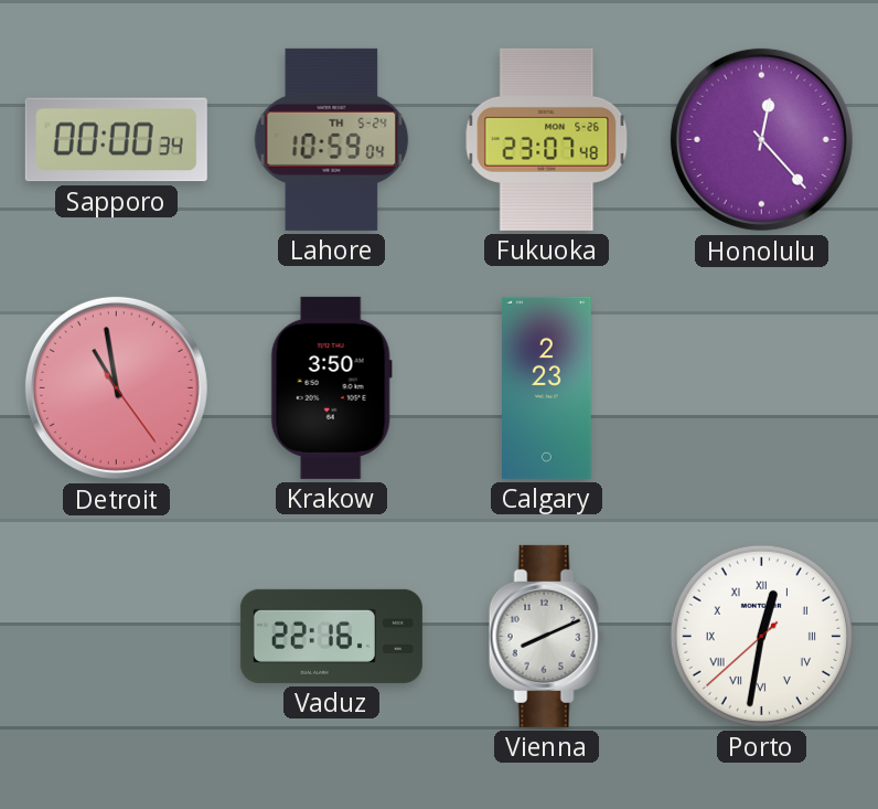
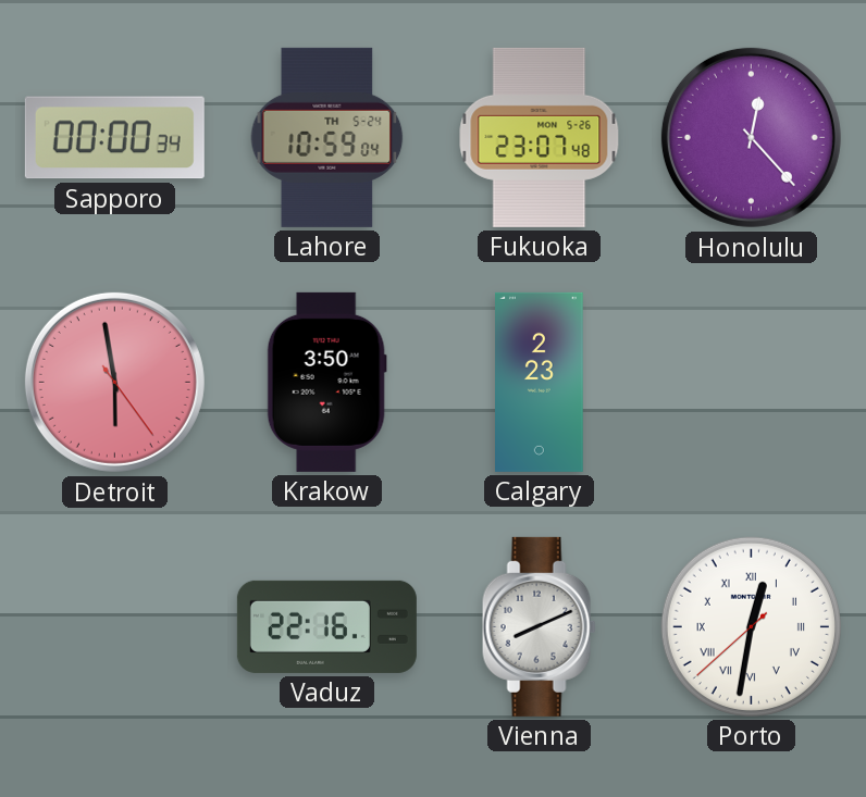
Detroit: 10:58 -> 5:58
